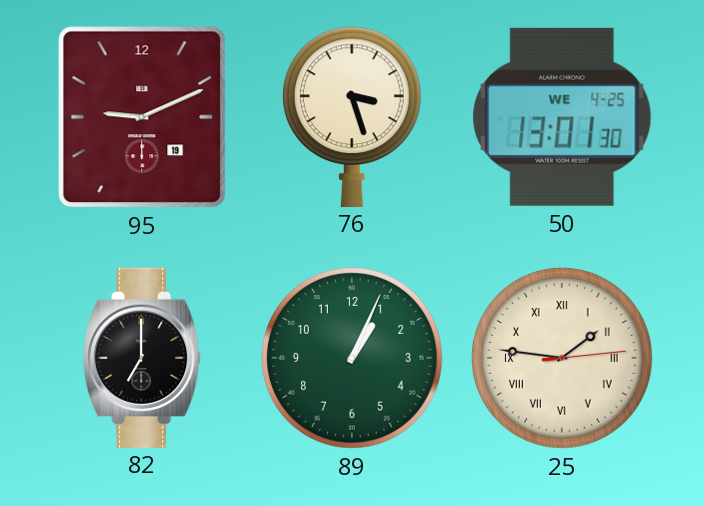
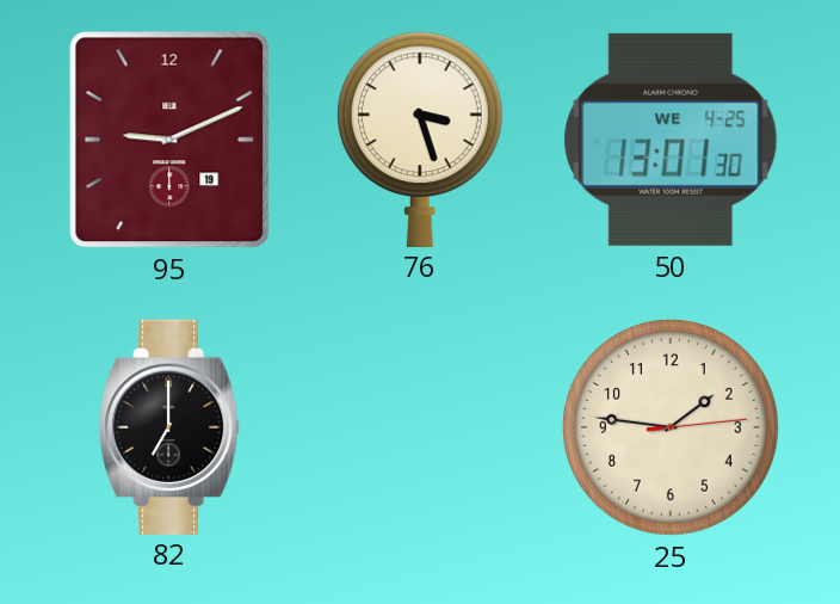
89: 1:04 -> none
25 numerals: Roman -> Arabic
